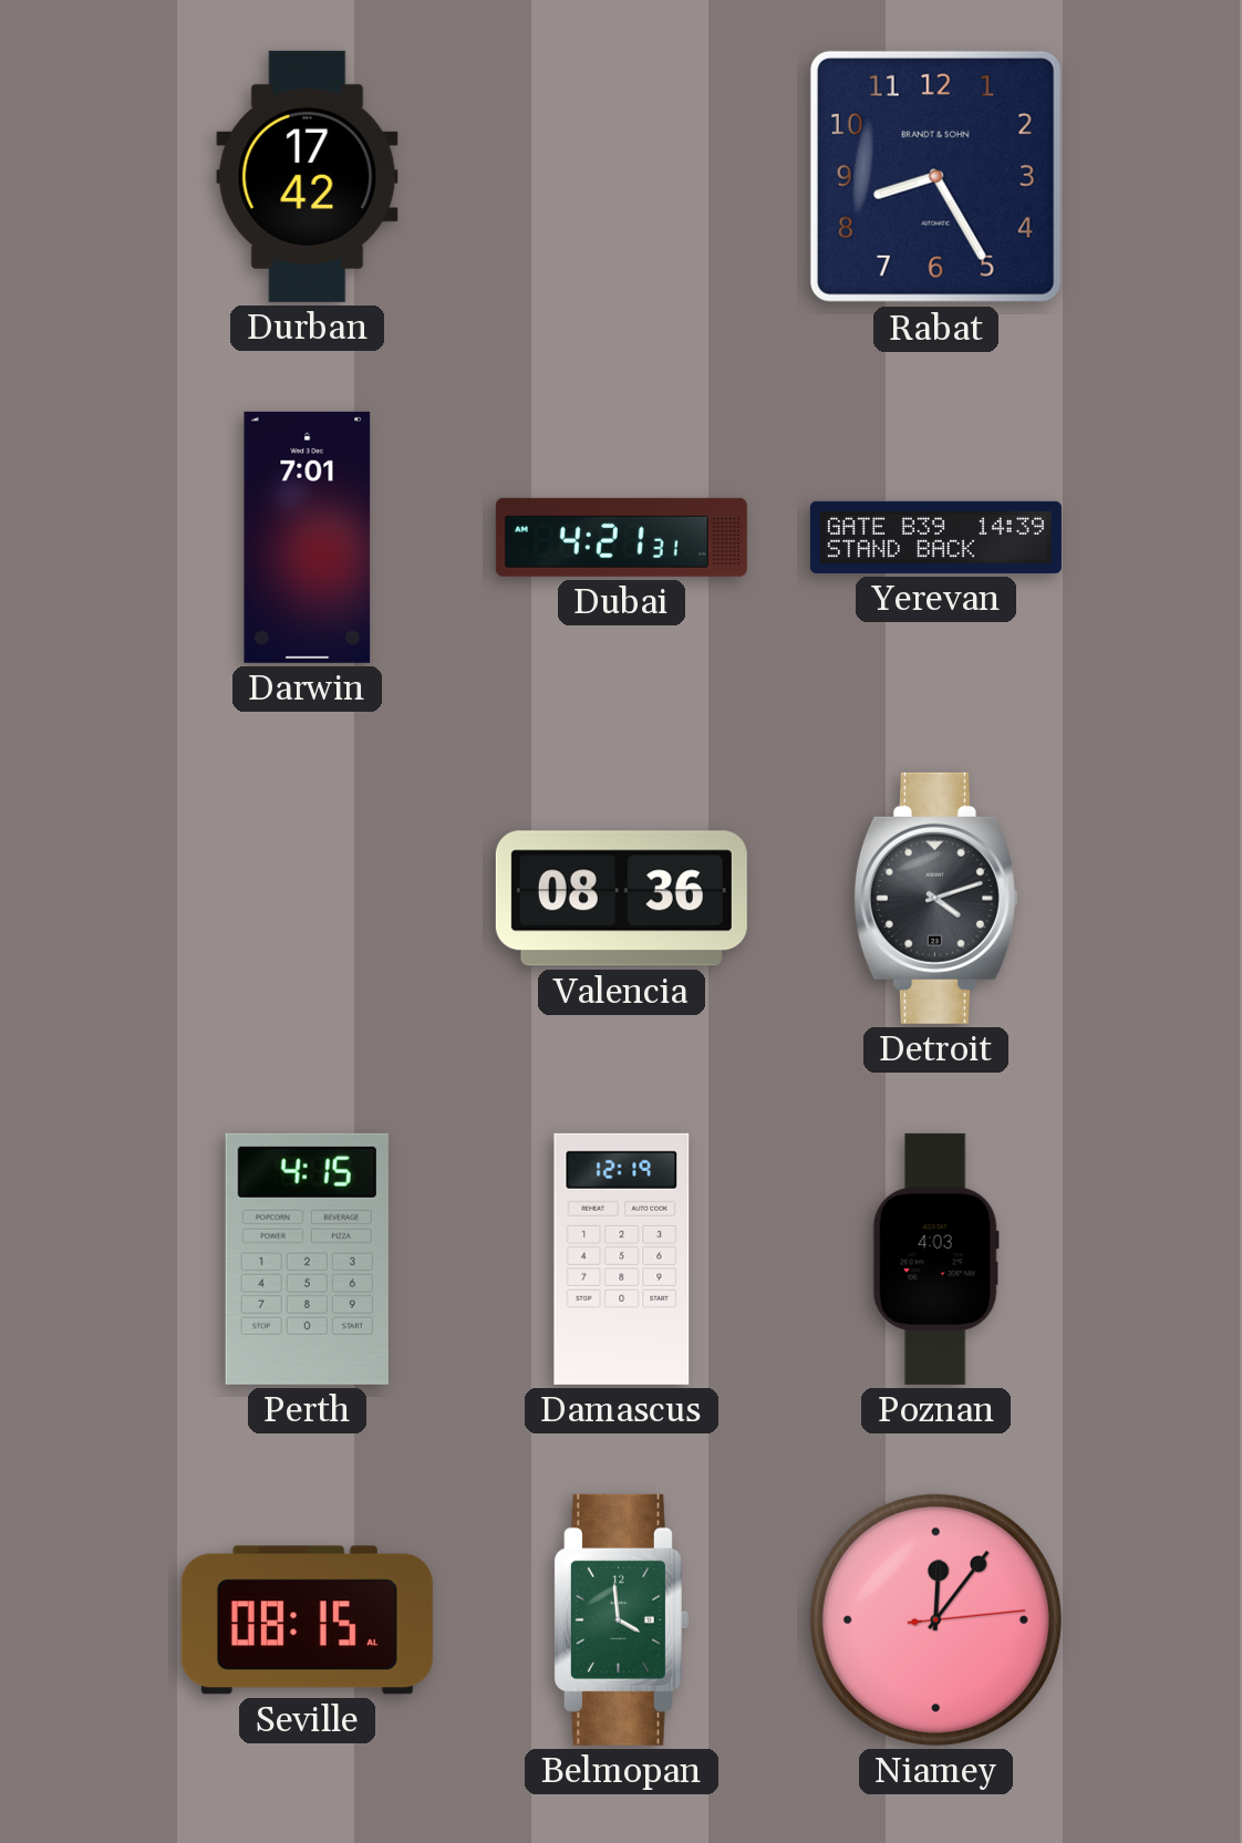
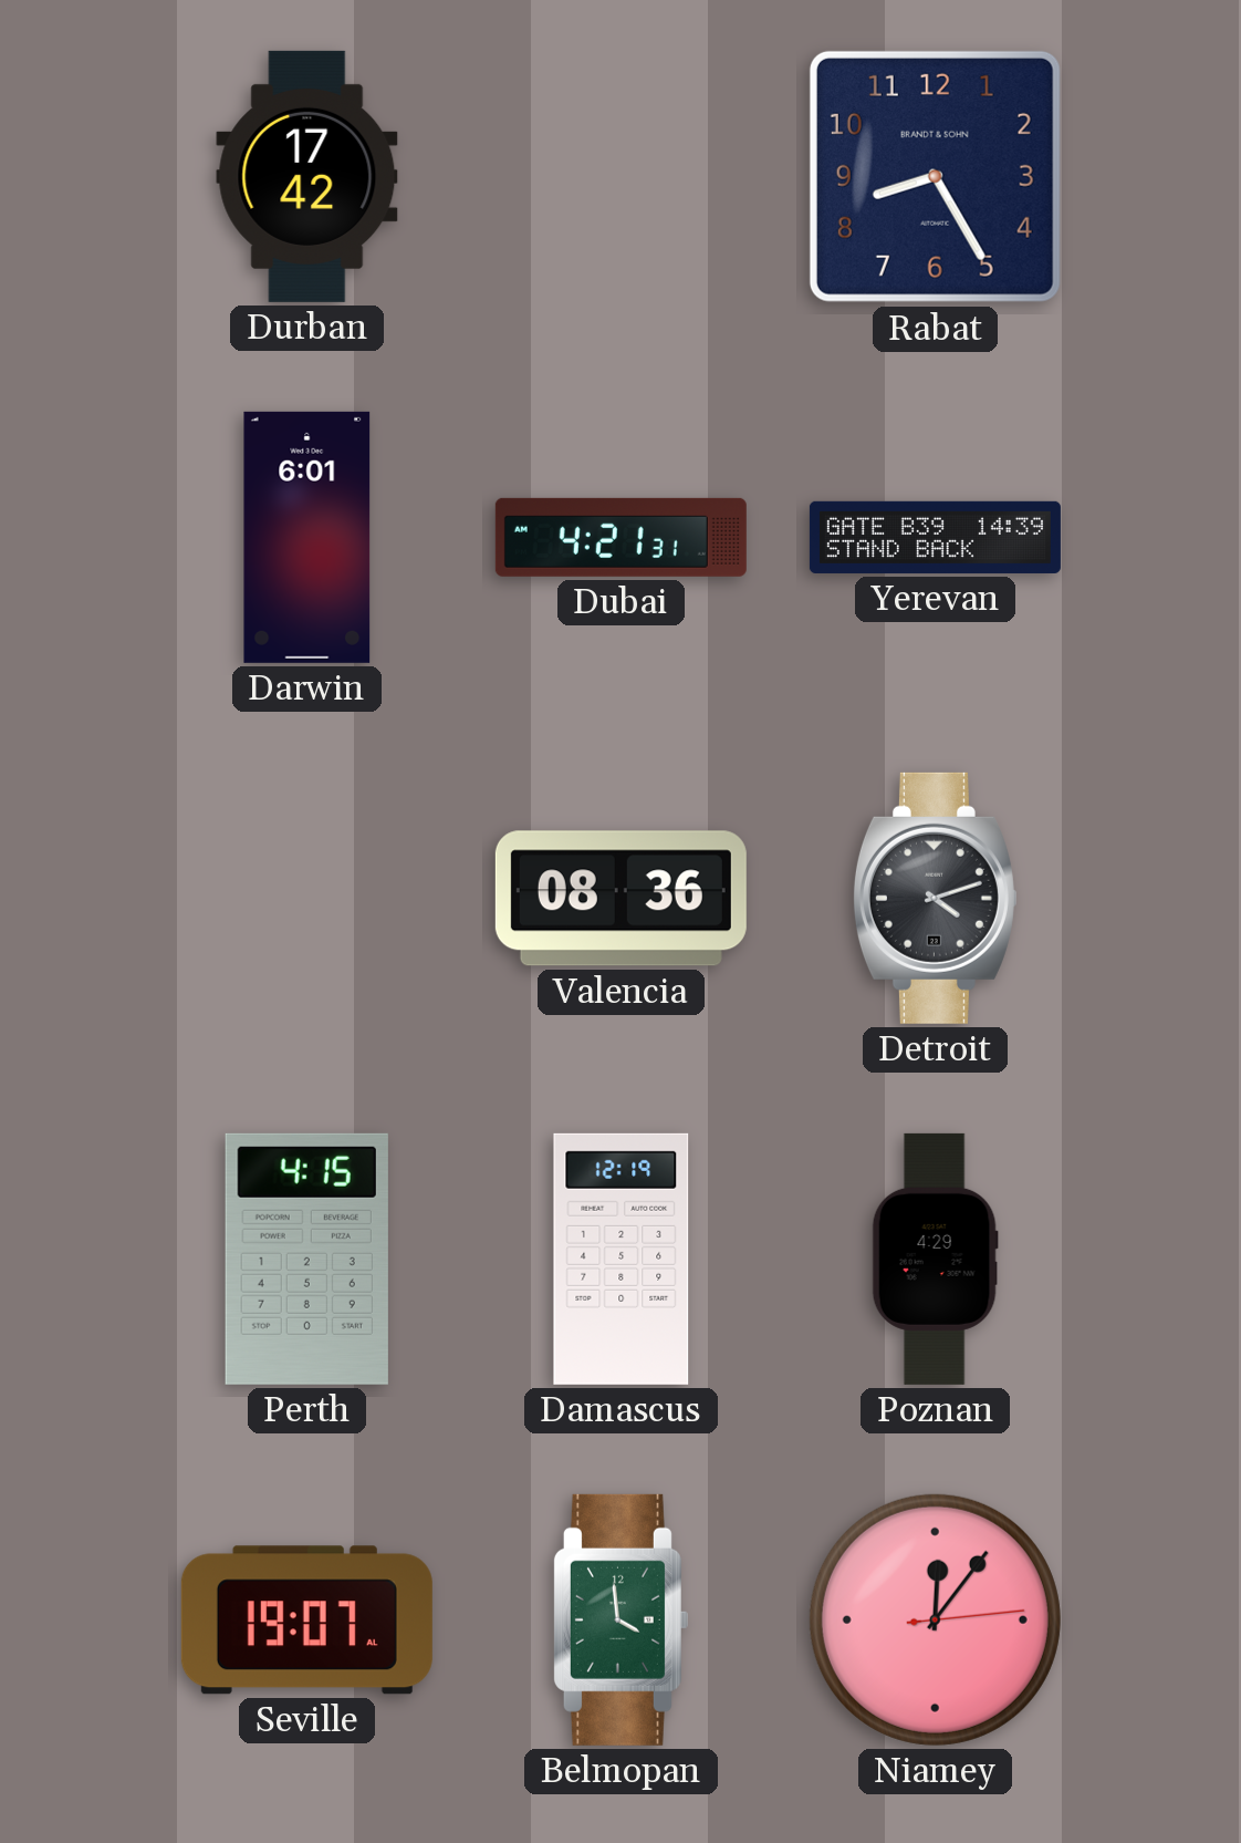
Darwin: 7:01 -> 6:01
Poznan: 4:03 -> 4:29
Seville: 08:15 -> 19:07
